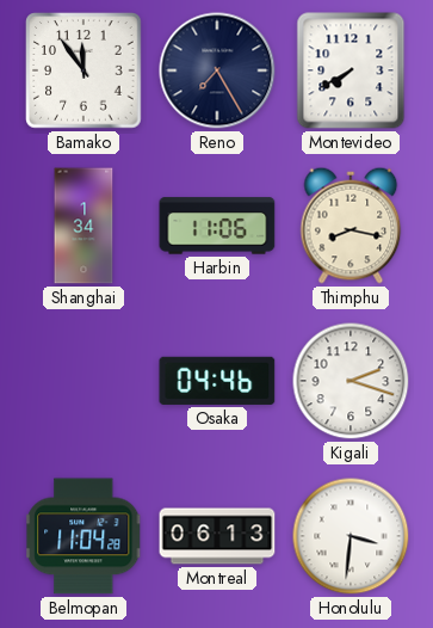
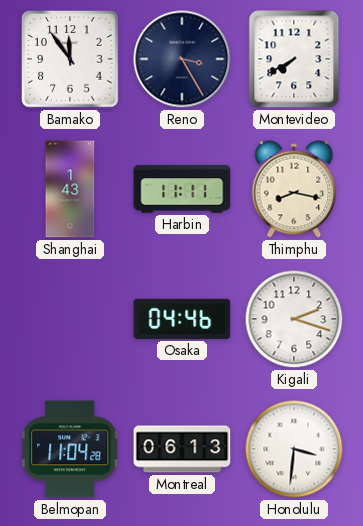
Reno: 7:25 -> 3:25
Shanghai: 1:34 -> 1:43
Harbin: 11:06 -> 11:11
